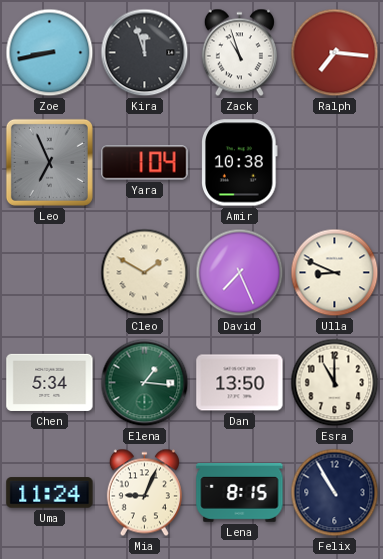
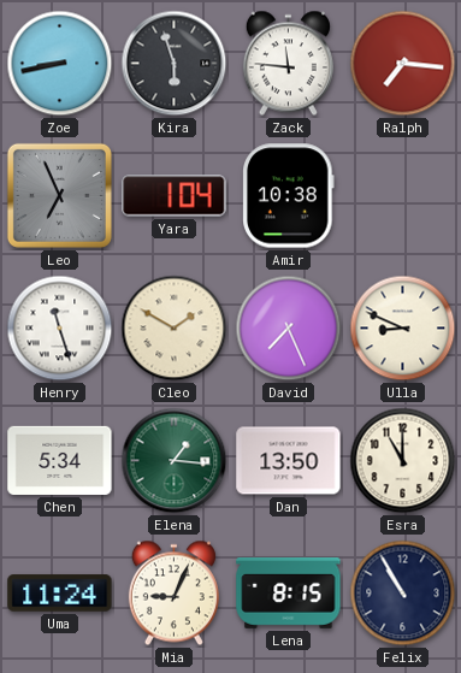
Kira: 11:57 -> 5:57
Zack: 10:57 -> 11:46
Henry: none -> 11:27
